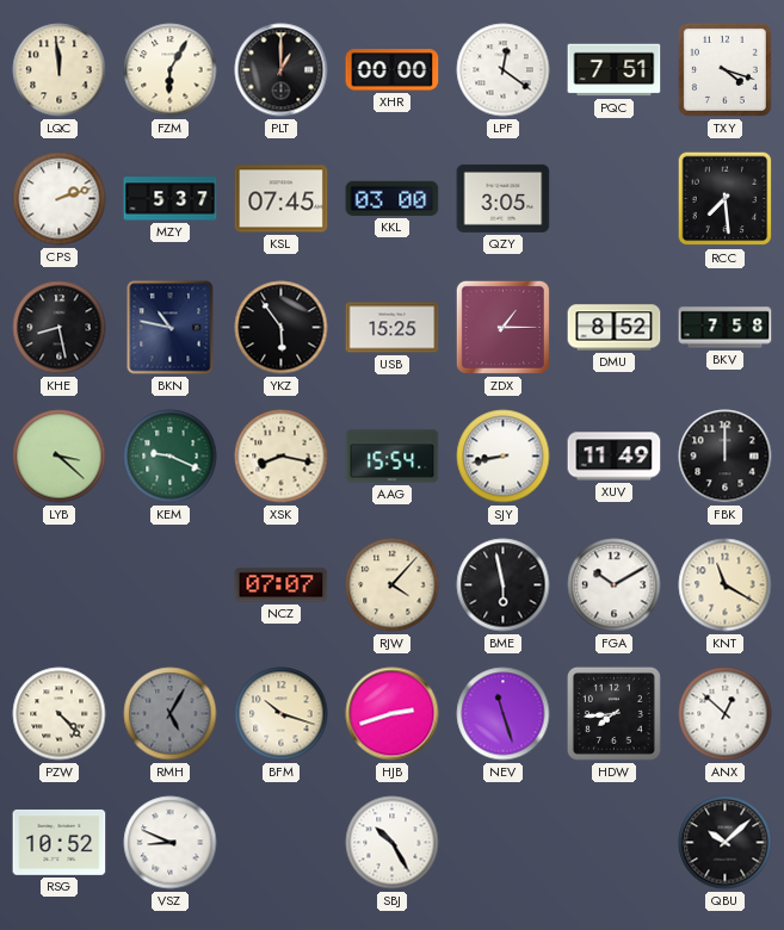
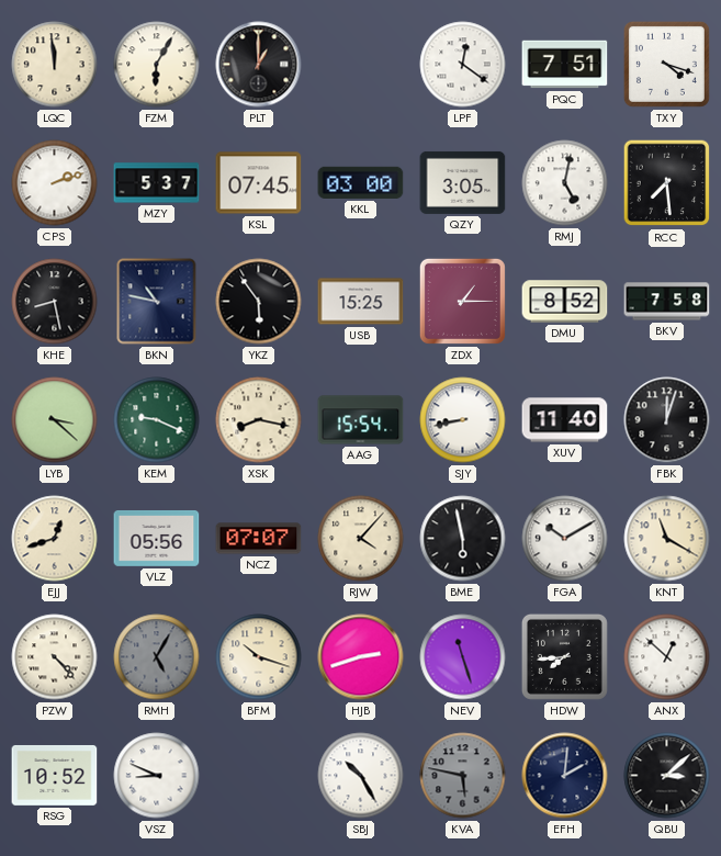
XHR: 00:00 -> none
RMJ: none -> 5:02
XUV: 11:49 -> 11:40
FBK: 12:00 -> 12:03
EJJ: none -> 12:42
VLZ: none -> 05:56
KVA: none -> 5:47
EFH: none -> 2:01
QBU: 10:08 -> 3:08
